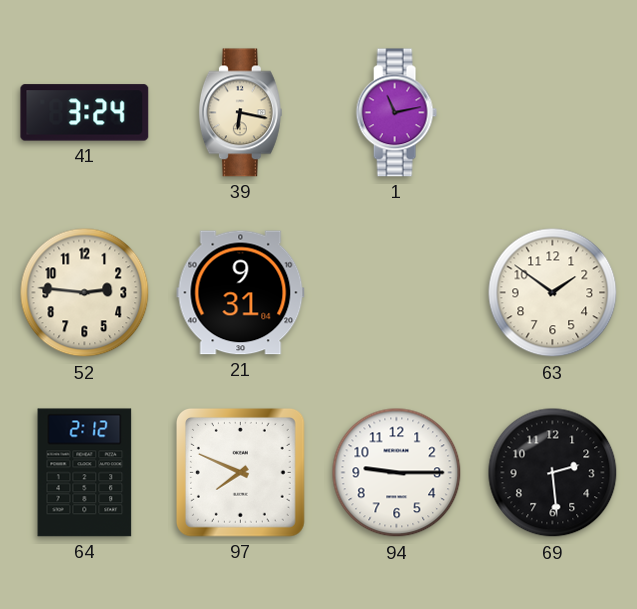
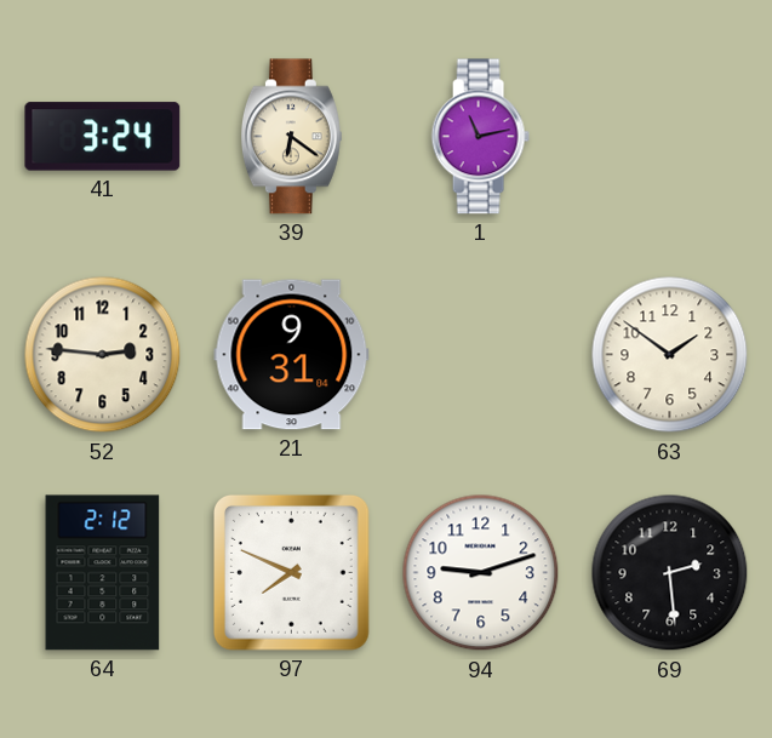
39: 6:17 -> 6:21
94: 9:15 -> 9:12
